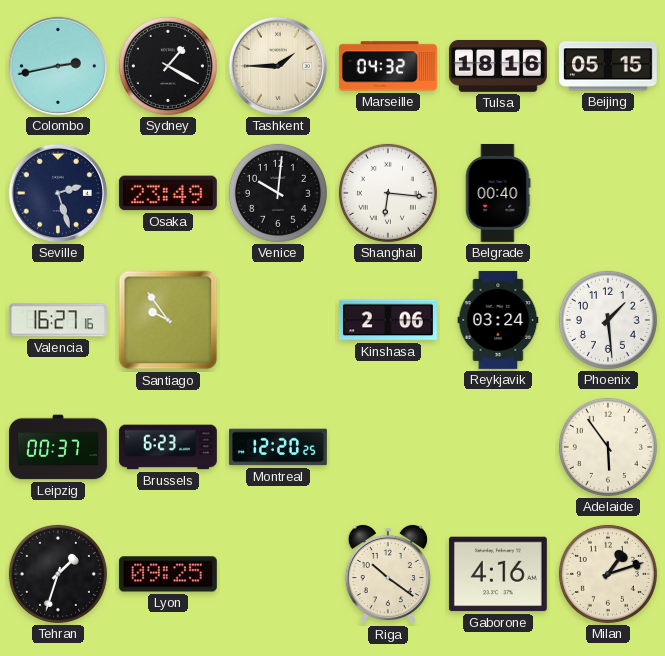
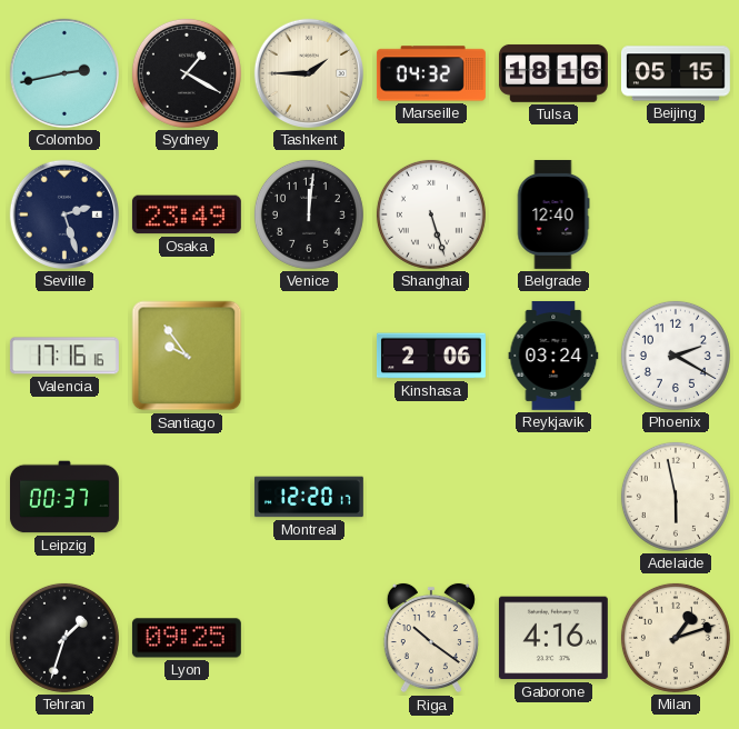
Venice: 10:01 -> 12:01
Shanghai: 6:16 -> 5:27
Belgrade: 00:40 -> 12:40
Valencia: 16:27 -> 17:16
Phoenix: 1:29 -> 2:20
Brussels: 6:23 -> none
Montreal: 12:20:25 -> 12:20:17
Adelaide: 5:54 -> 5:58
